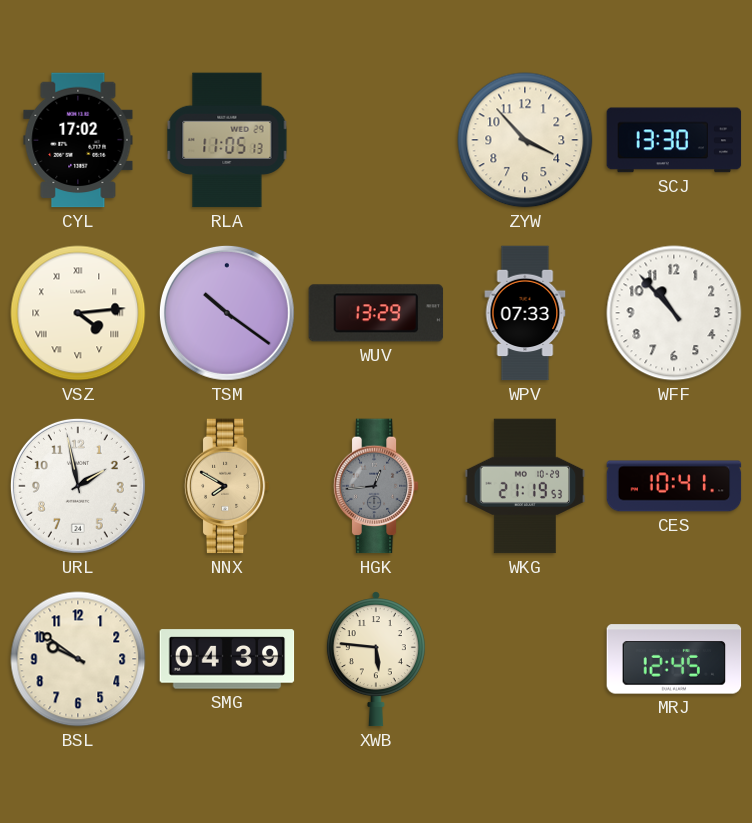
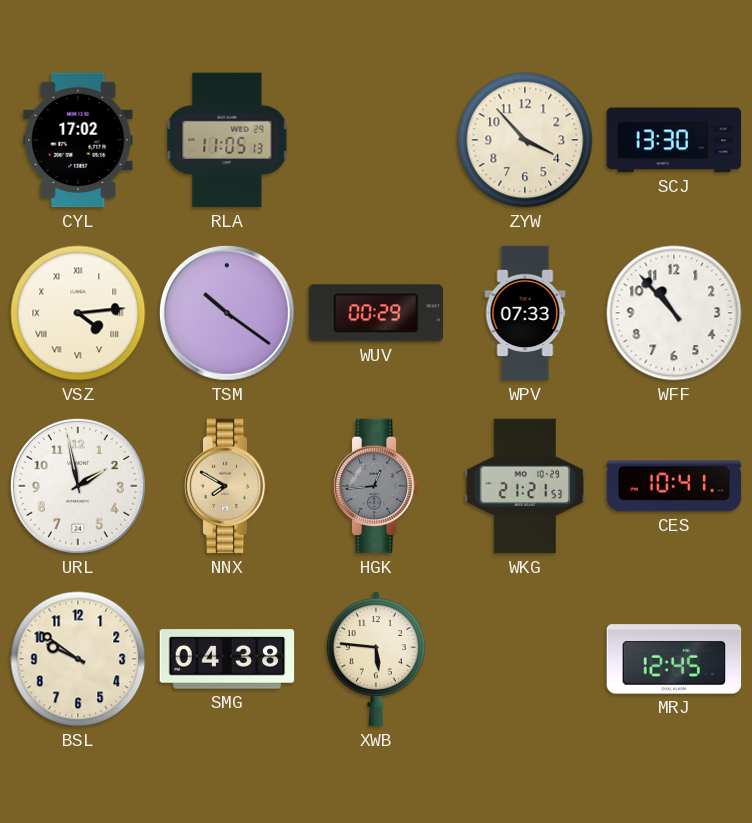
WUV: 13:29 -> 00:29
WKG: 21:19 -> 21:21
SMG: 04:39 -> 04:38
